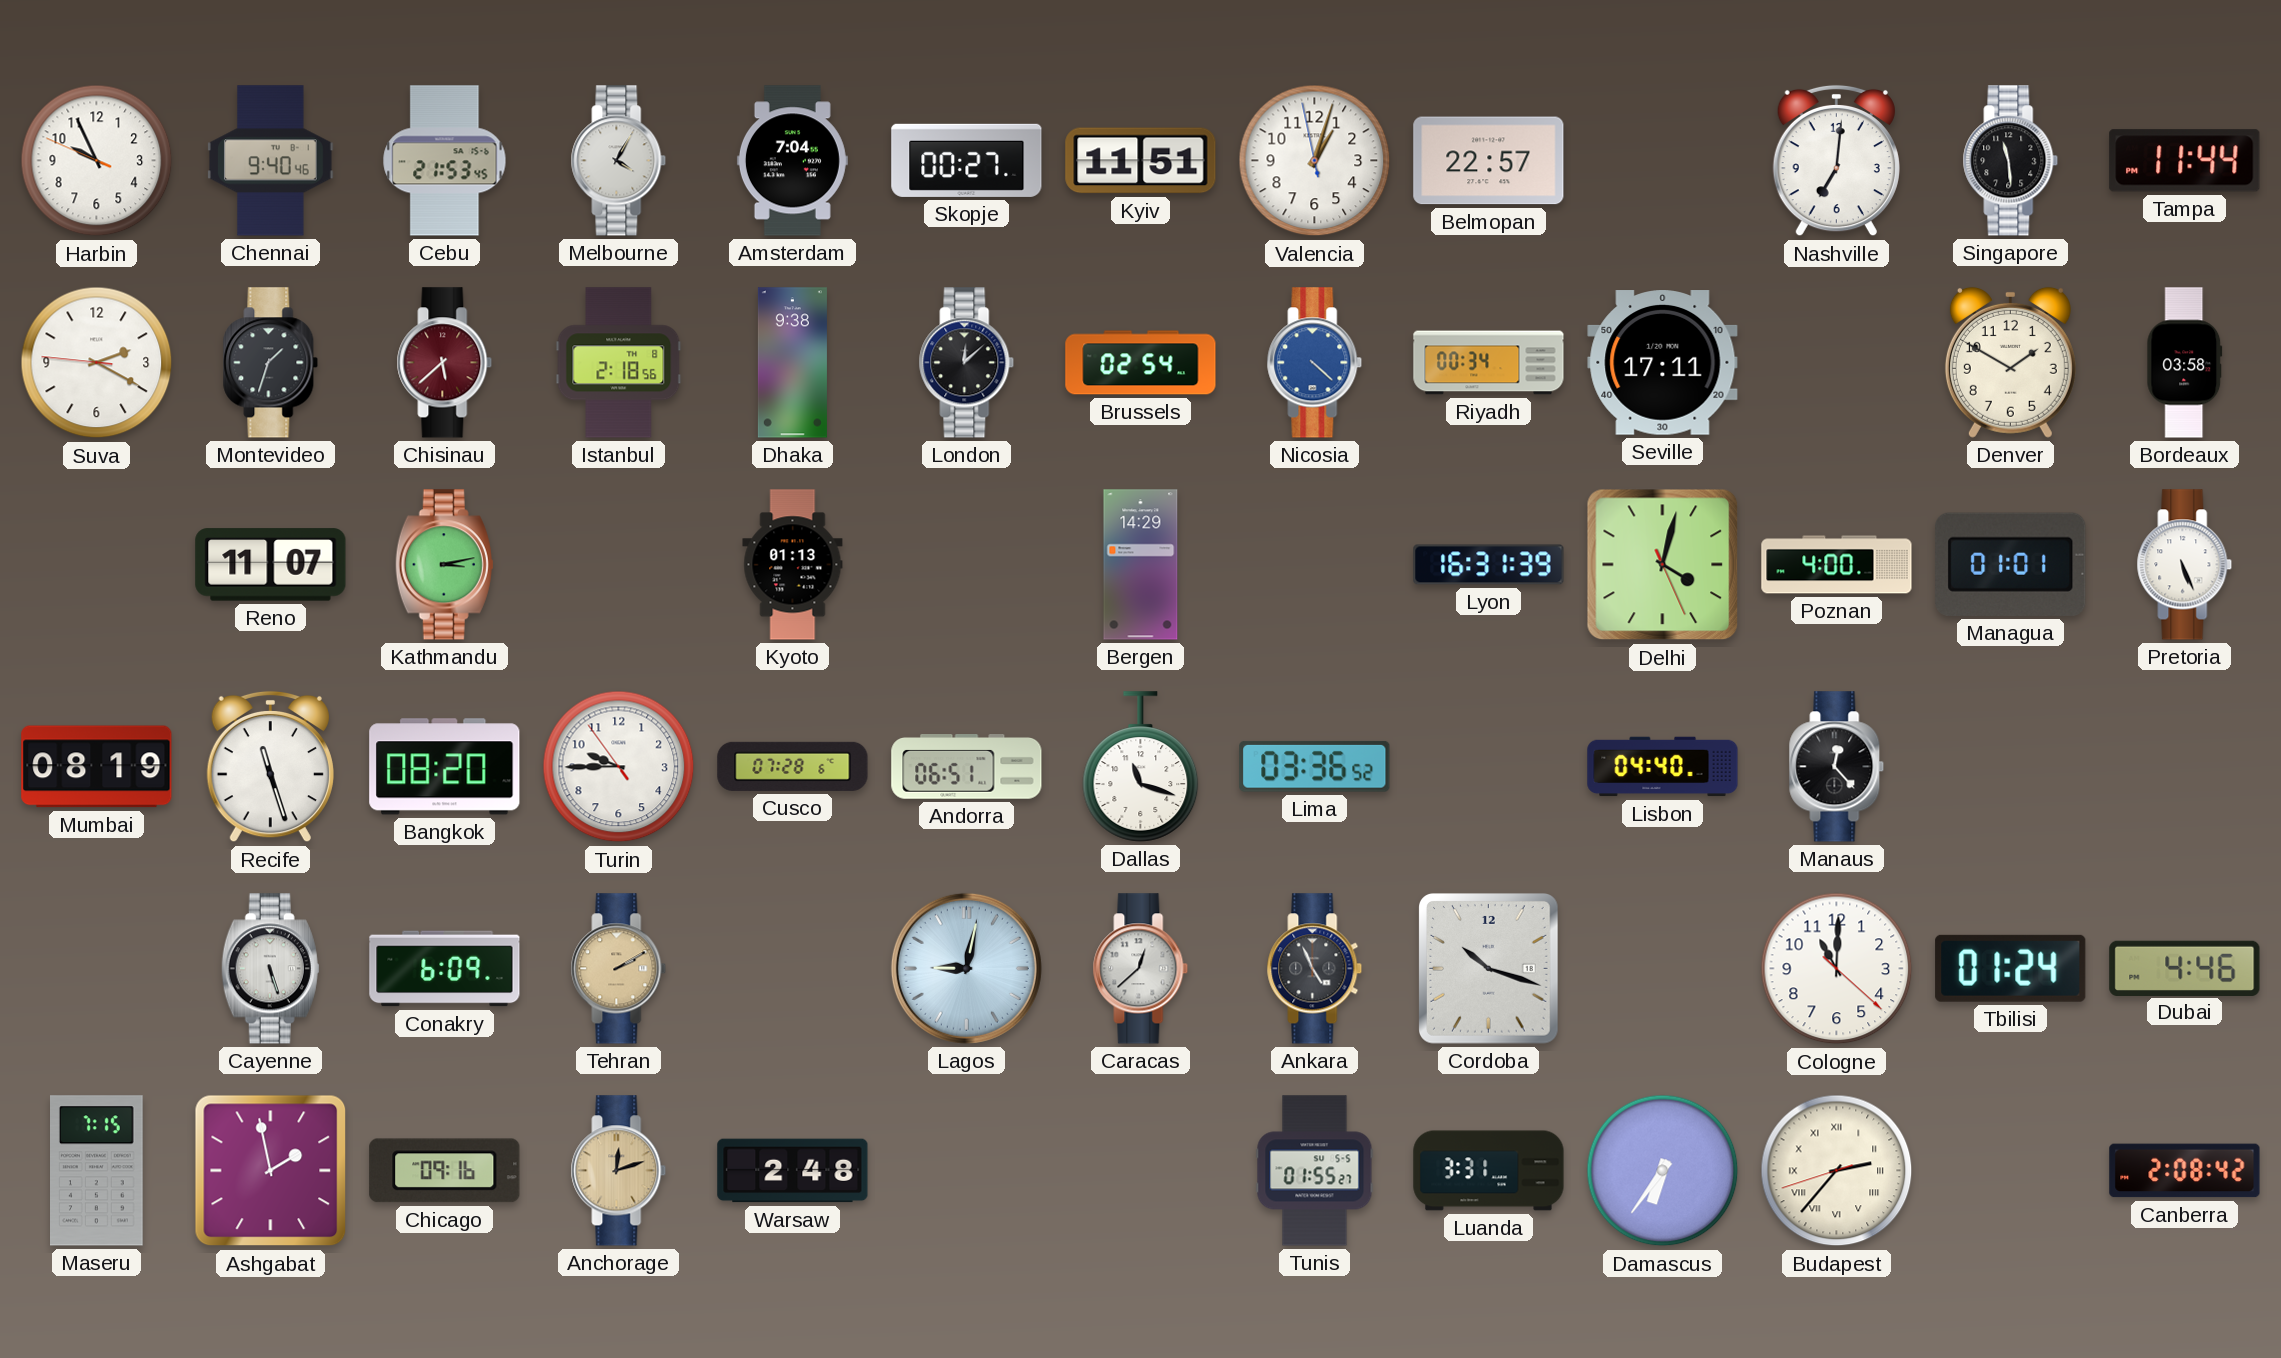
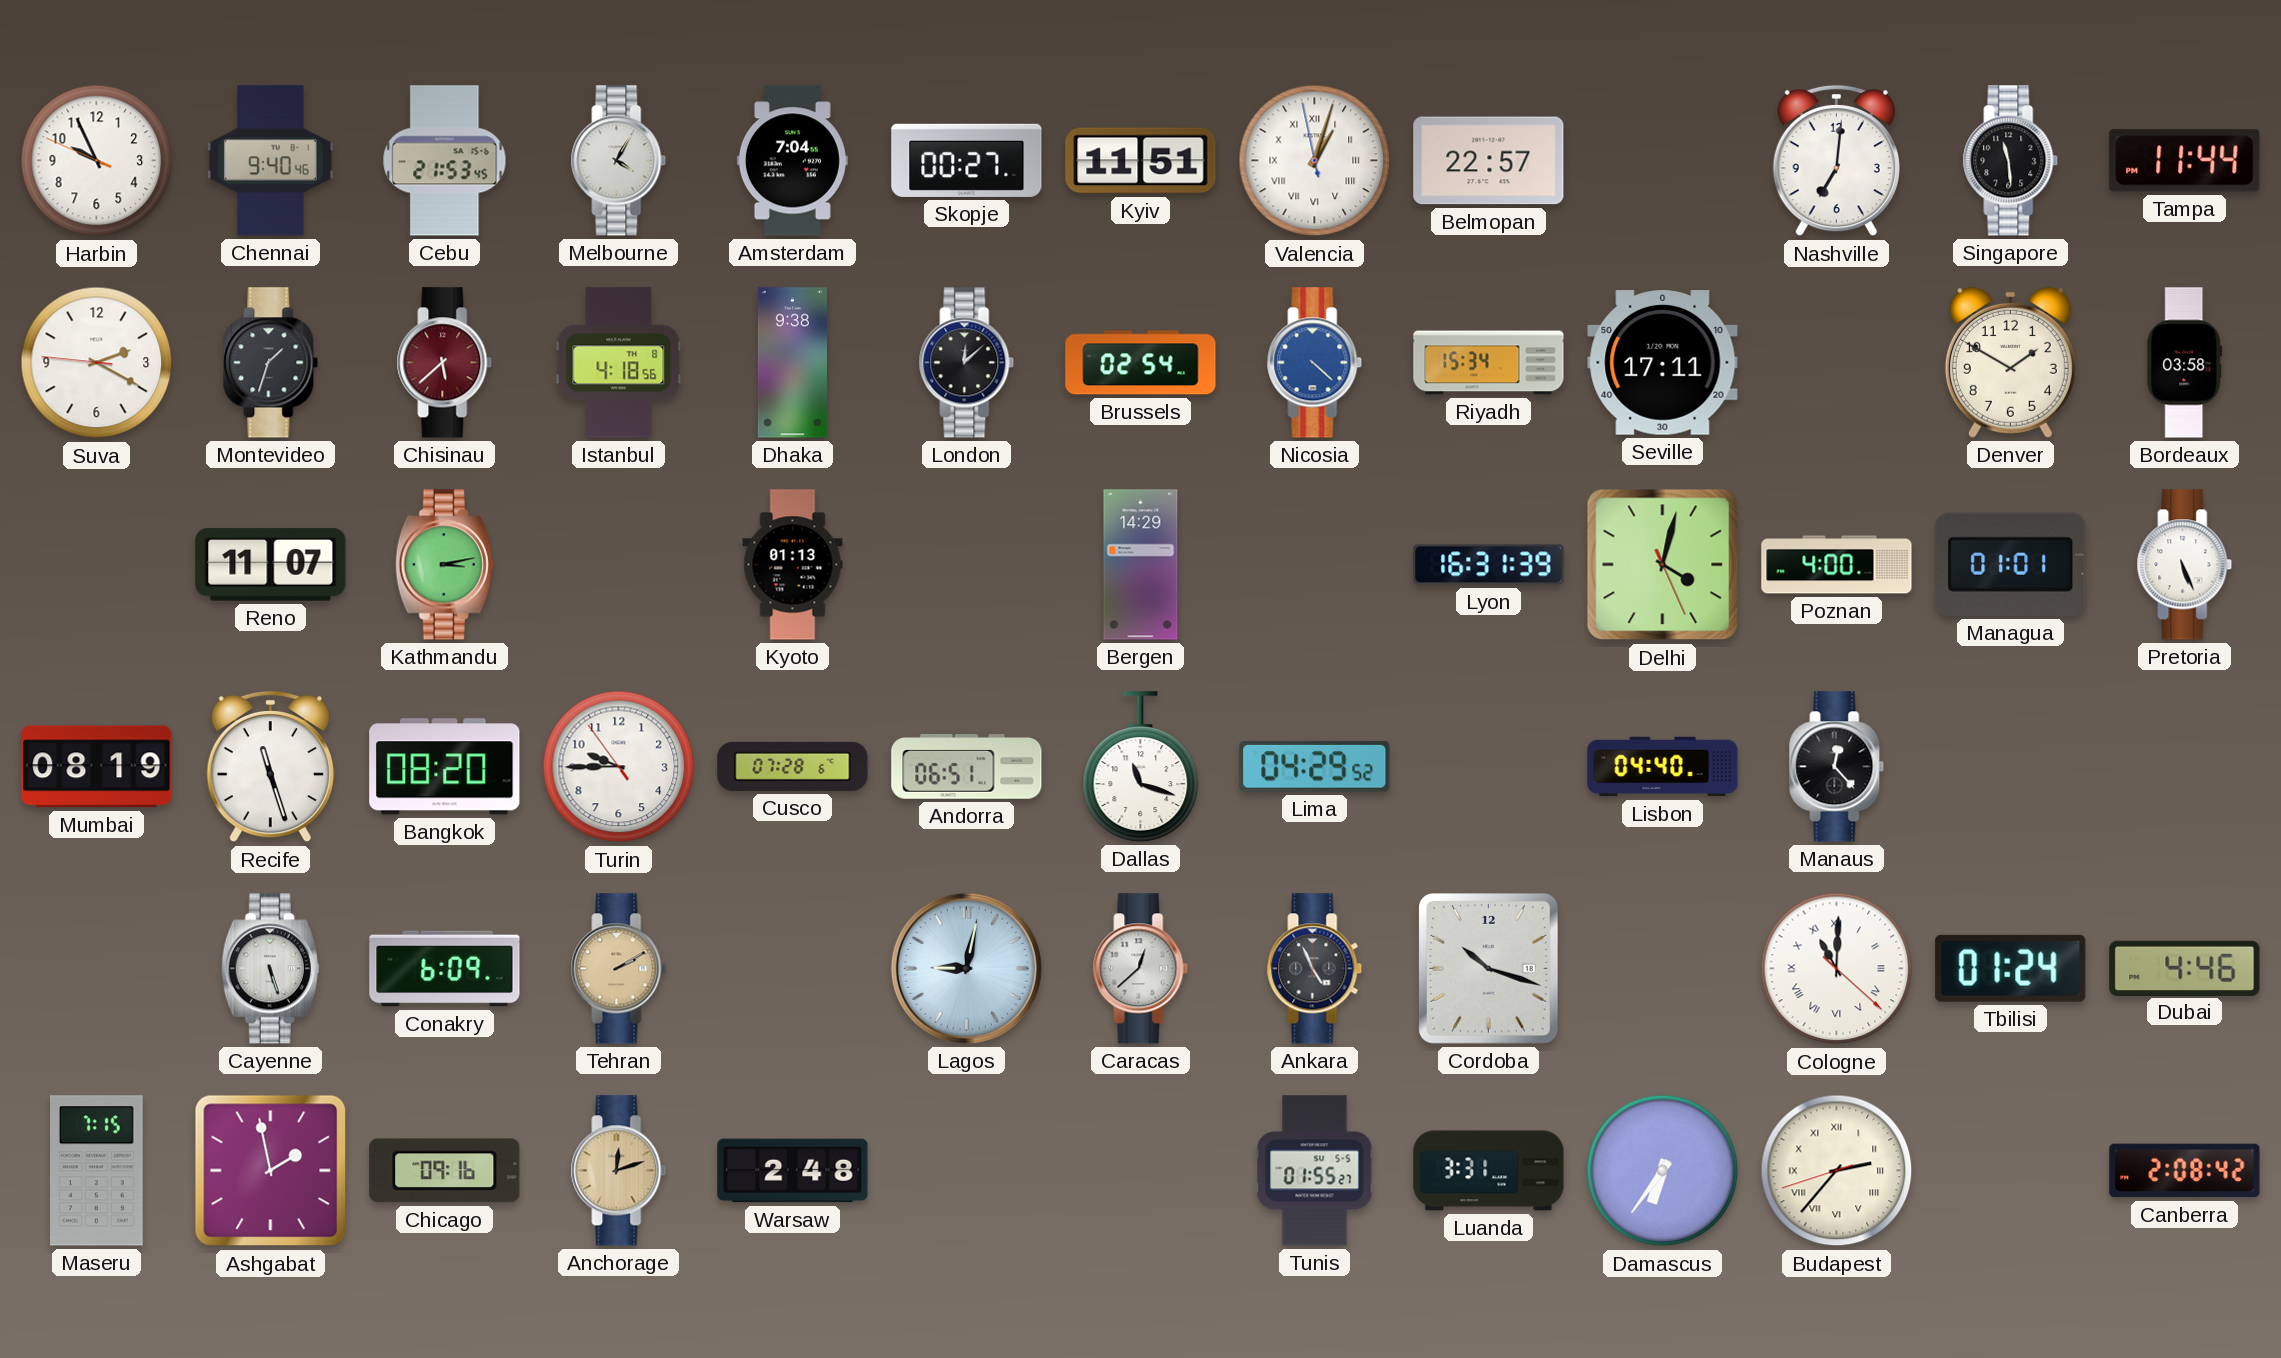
Valencia numerals: Arabic -> Roman
Istanbul: 2:18 -> 4:18
Riyadh: 00:34 -> 15:34
Lima: 03:36 -> 04:29
Cologne numerals: Arabic -> Roman
